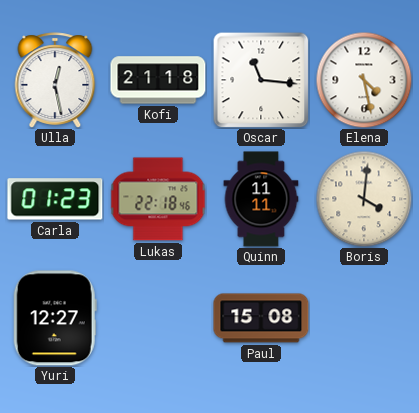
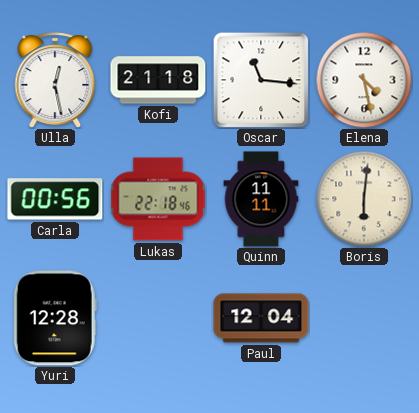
Carla: 01:23 -> 00:56
Boris: 4:01 -> 6:01
Yuri: 12:27 -> 12:28
Paul: 15:08 -> 12:04
